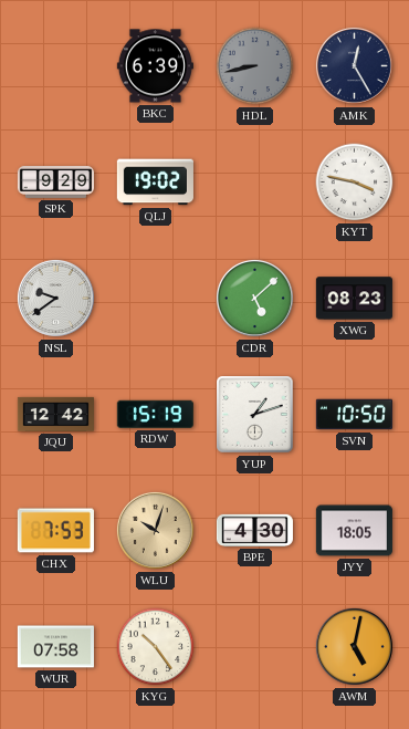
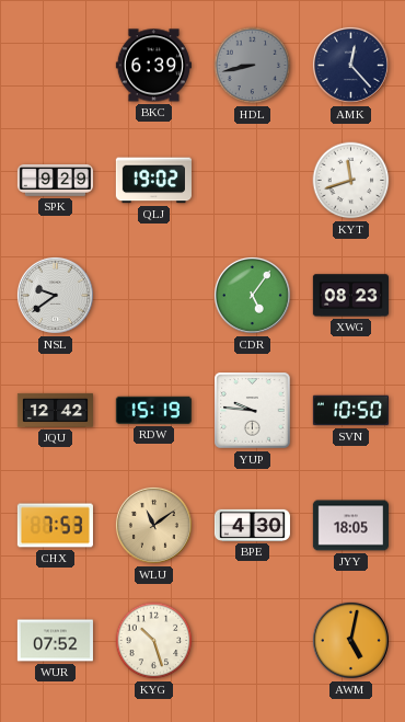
AMK: 12:25 -> 12:23
KYT: 3:47 -> 11:42
CDR: 5:08 -> 5:06
YUP: 1:12 -> 9:46
WLU: 10:03 -> 11:09
WUR: 07:58 -> 07:52
KYG: 10:24 -> 10:27
